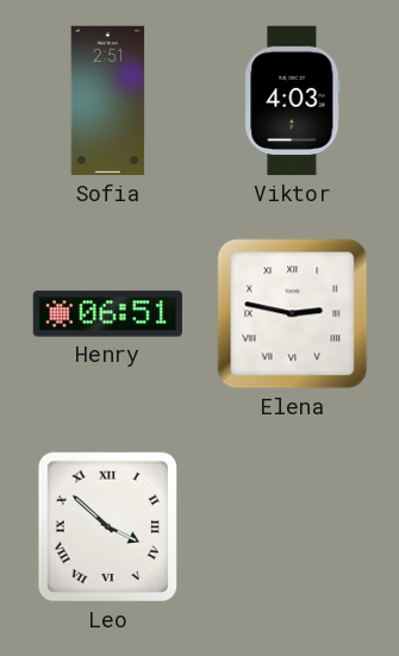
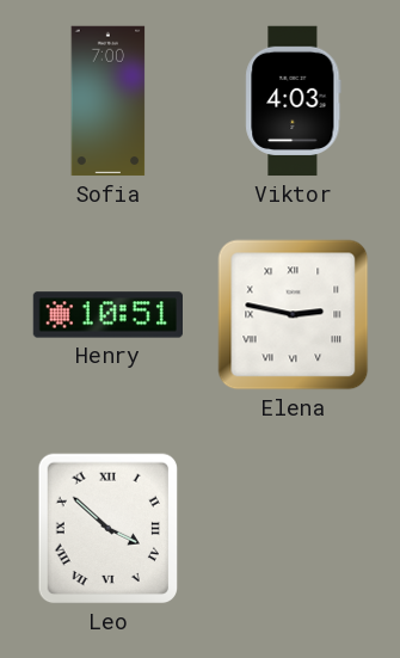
Sofia: 2:51 -> 7:00
Henry: 06:51 -> 10:51
